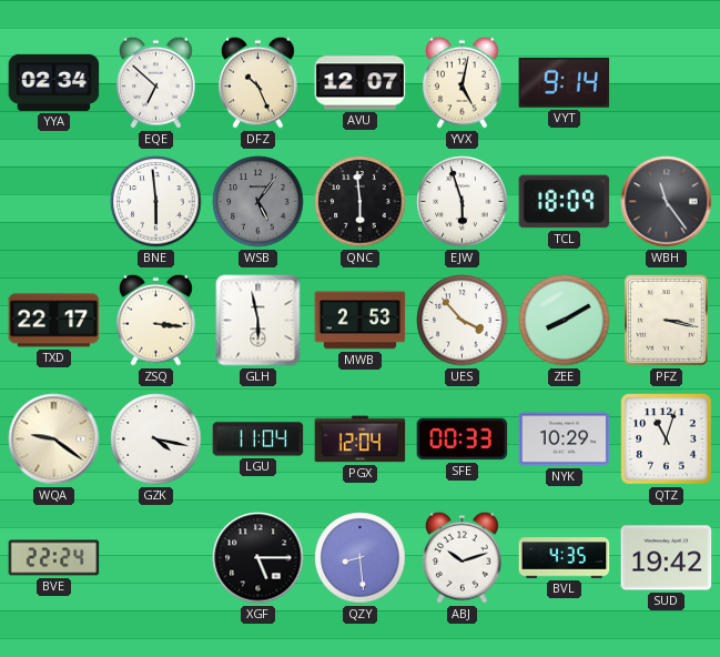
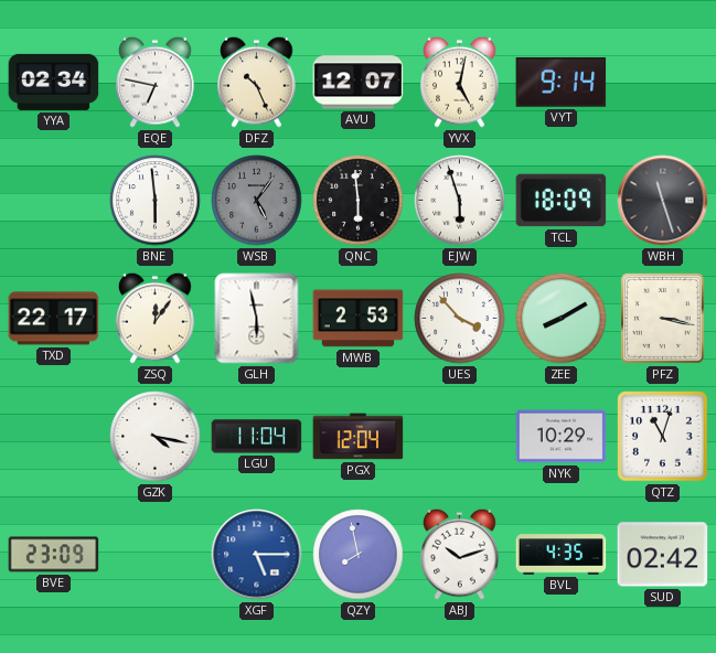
EQE: 6:52 -> 6:47
WBH: 11:24 -> 11:27
ZSQ: 3:16 -> 12:06
WQA: 9:21 -> none
SFE: 00:33 -> none
BVE: 22:24 -> 23:09
XGF dial: black -> blue
QZY: 8:29 -> 7:58
SUD: 19:42 -> 02:42
